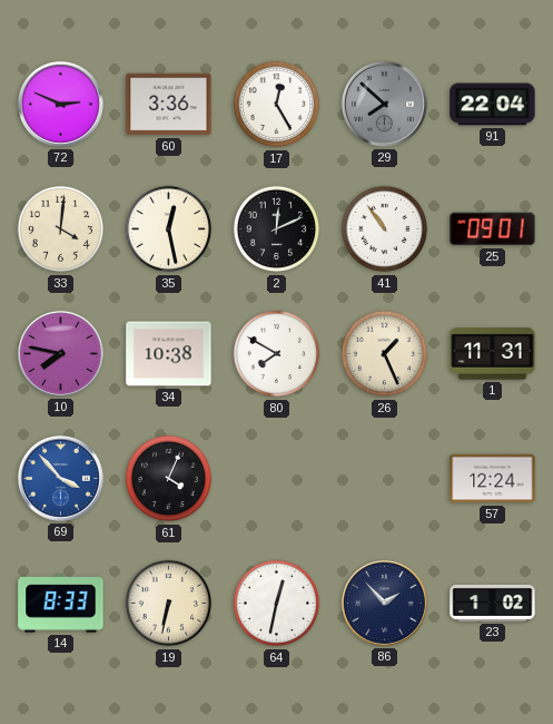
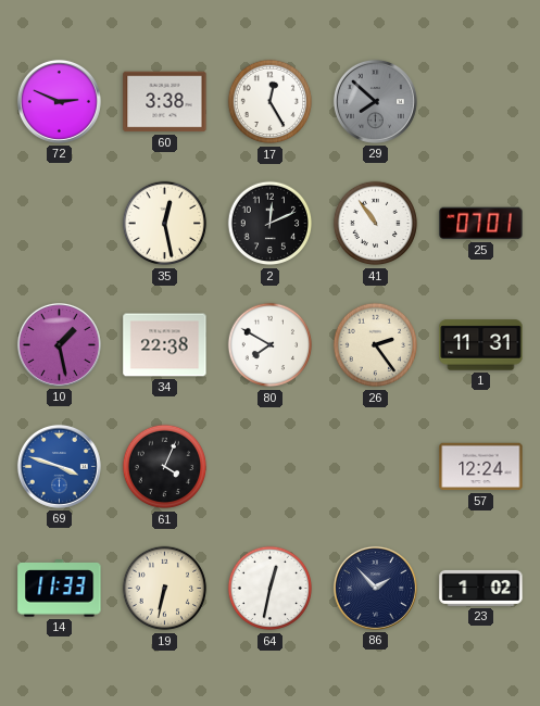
60: 3:36 -> 3:38
91: 22:04 -> none
33: 4:01 -> none
25: 09:01 -> 07:01
10: 7:47 -> 1:28
34: 10:38 -> 22:38
26: 1:26 -> 2:24
69: 3:53 -> 3:48
14: 8:33 -> 11:33
